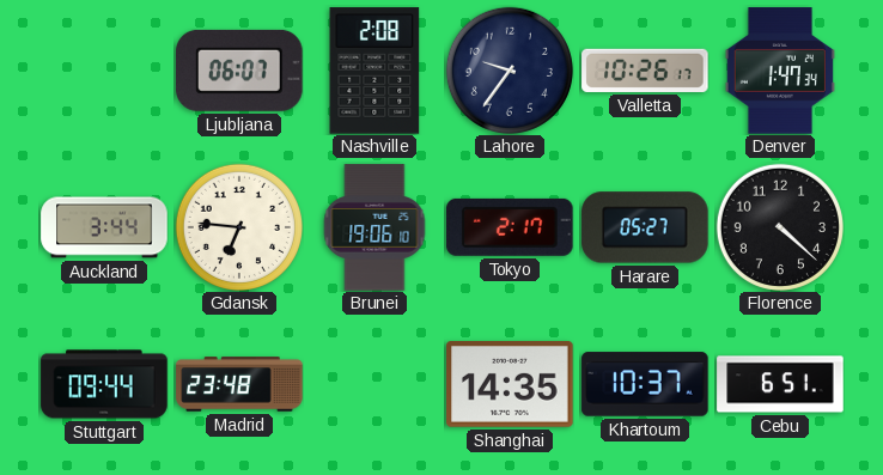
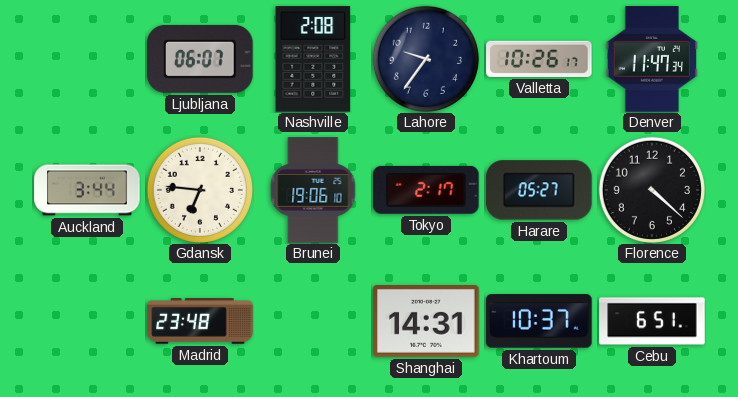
Denver: 1:47 -> 11:47
Stuttgart: 09:44 -> none
Shanghai: 14:35 -> 14:31
